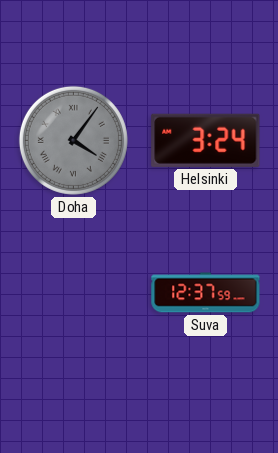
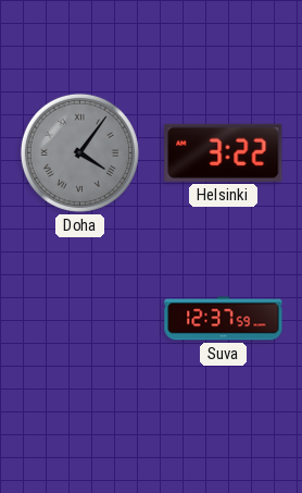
Helsinki: 3:24 -> 3:22
